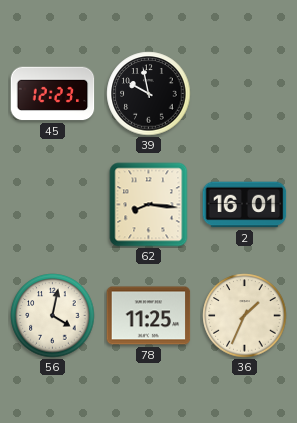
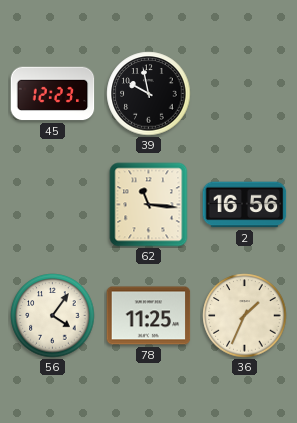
62: 8:16 -> 11:16
2: 16:01 -> 16:56
56: 4:02 -> 4:06
